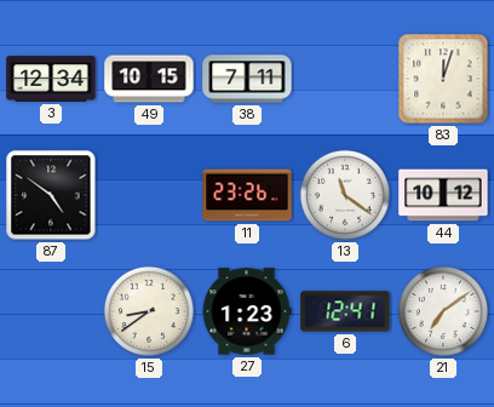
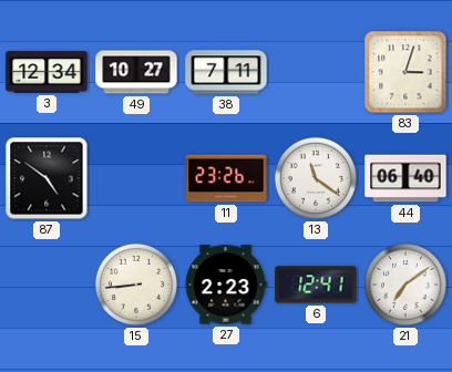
49: 10:15 -> 10:27
83: 12:03 -> 3:03
44: 10:12 -> 06:40
15: 8:39 -> 8:44
27: 1:23 -> 2:23
